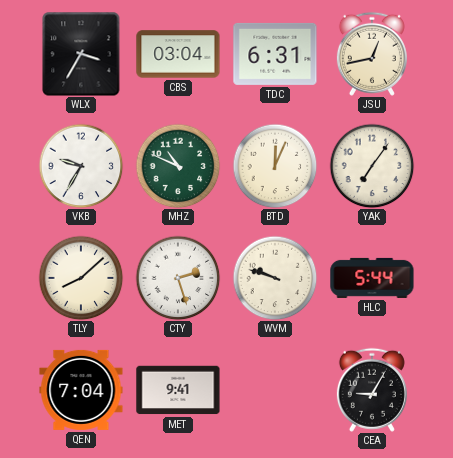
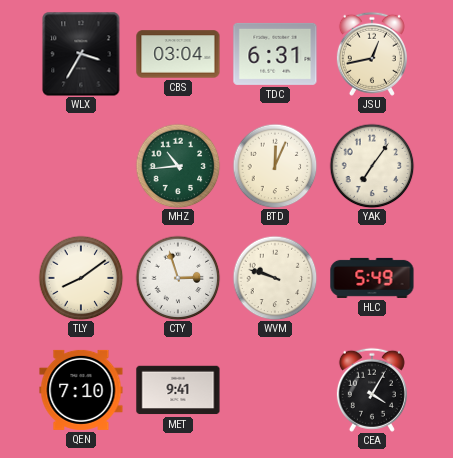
VKB: 9:35 -> none
MHZ: 10:49 -> 10:44
TLY: 8:08 -> 8:09
CTY: 2:27 -> 2:57
HLC: 5:44 -> 5:49
QEN: 7:04 -> 7:10
CEA: 9:05 -> 4:05
